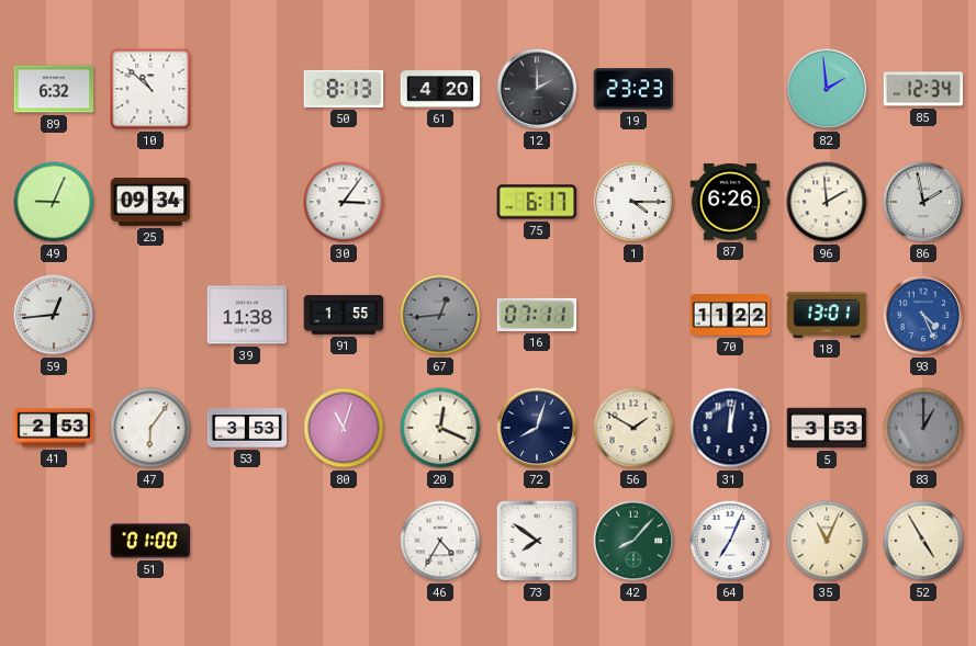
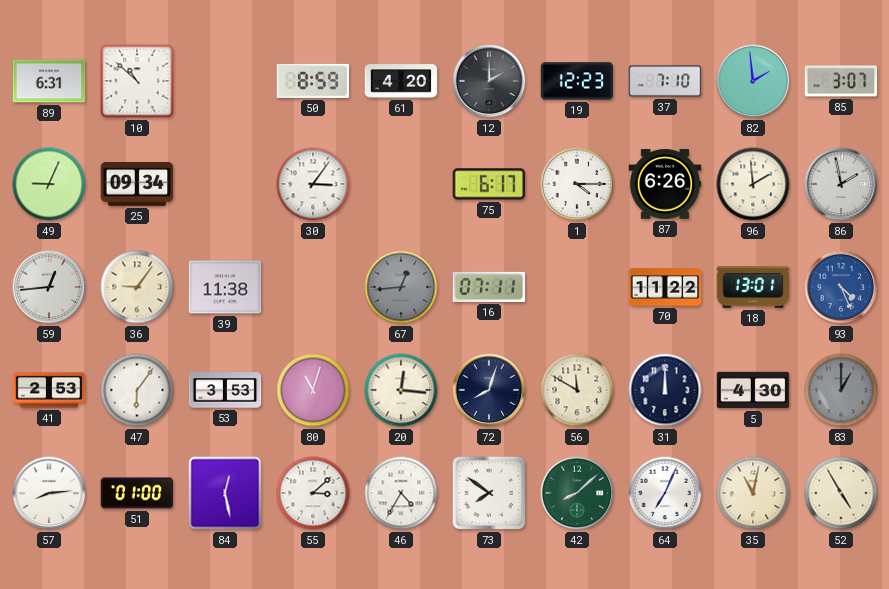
89: 6:32 -> 6:31
50: 8:13 -> 8:59
19: 23:23 -> 12:23
37: none -> 7:10
85: 12:34 -> 3:07
36: none -> 9:06
91: 1:55 -> none
20: 12:19 -> 12:16
56: 1:50 -> 11:50
31: 12:02 -> 12:00
5: 3:53 -> 4:30
57: none -> 8:14
84: none -> 12:28
55: none -> 3:08
42: 8:07 -> 8:08
35: 11:04 -> 11:02
